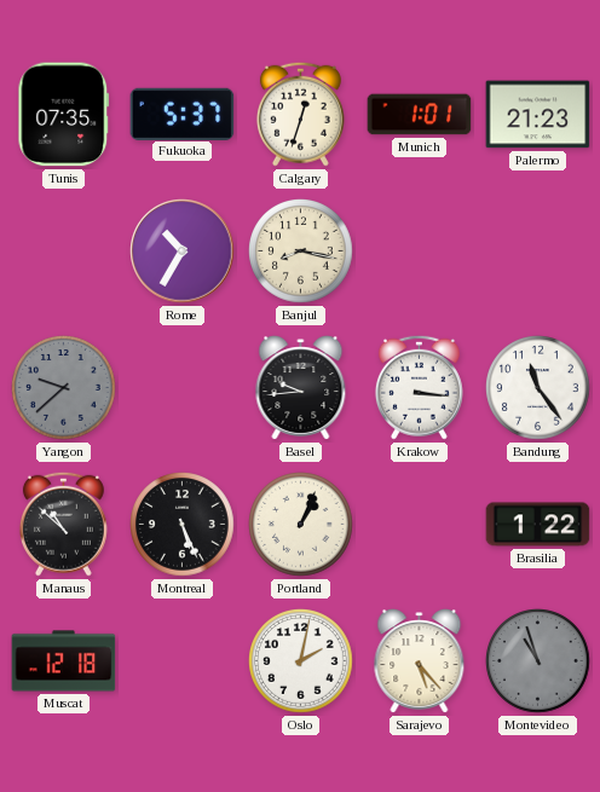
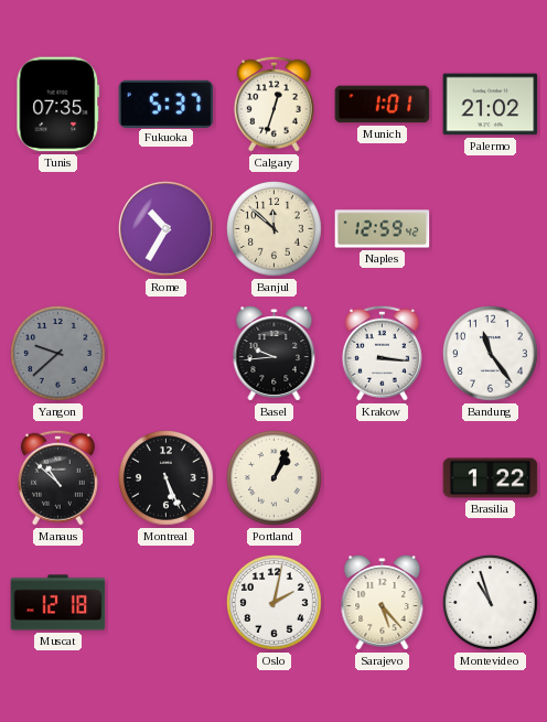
Palermo: 21:23 -> 21:02
Banjul: 8:17 -> 11:52
Naples: none -> 12:59
Montevideo dial: grey -> white
